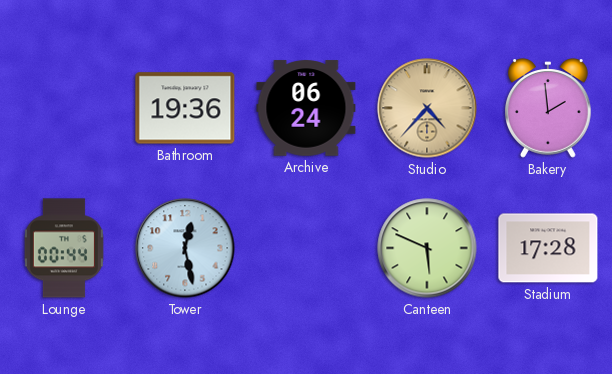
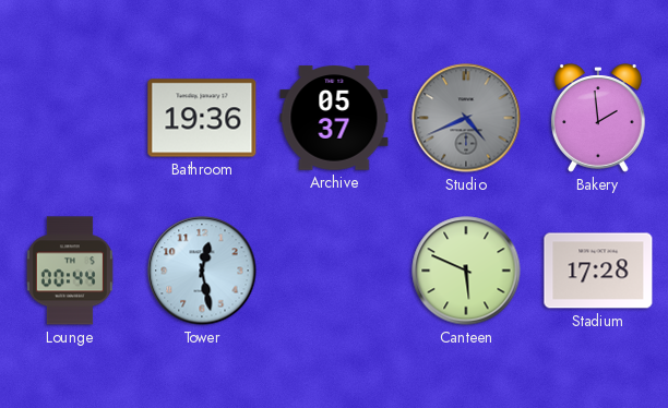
Archive: 06:24 -> 05:37
Studio: 4:37 -> 4:41
Studio dial: champagne -> grey
